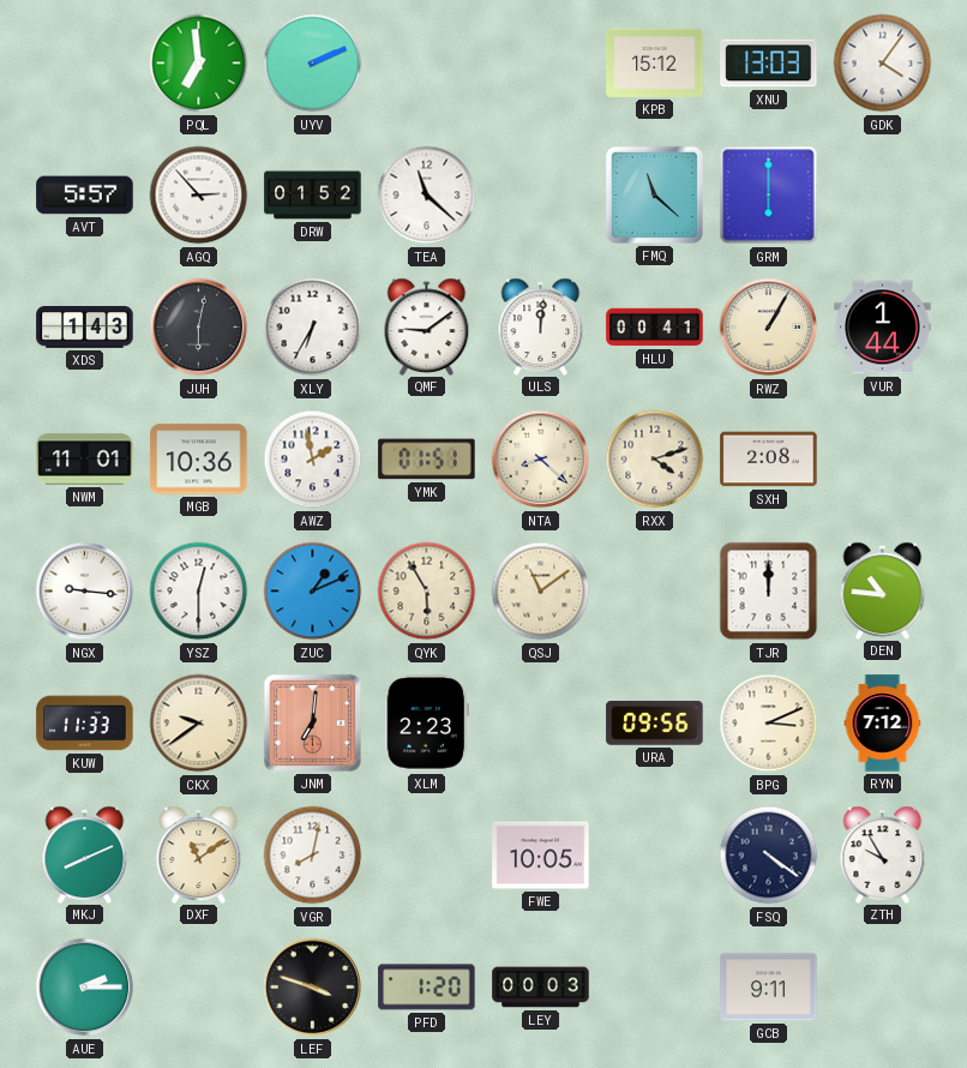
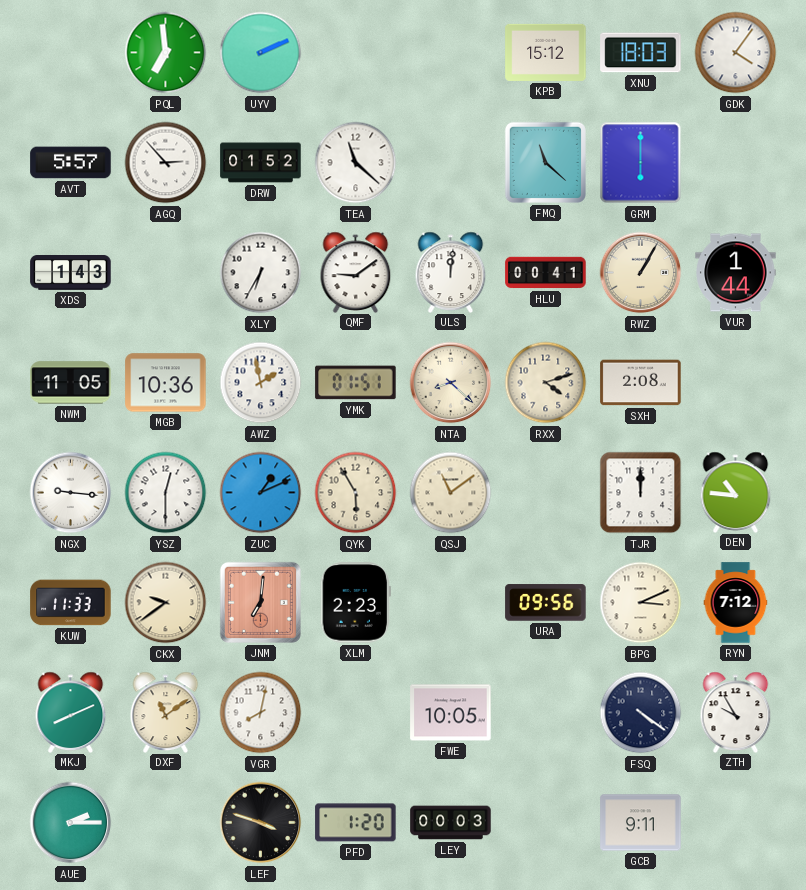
XNU: 13:03 -> 18:03
JUH: 6:02 -> none
NWM: 11:01 -> 11:05
